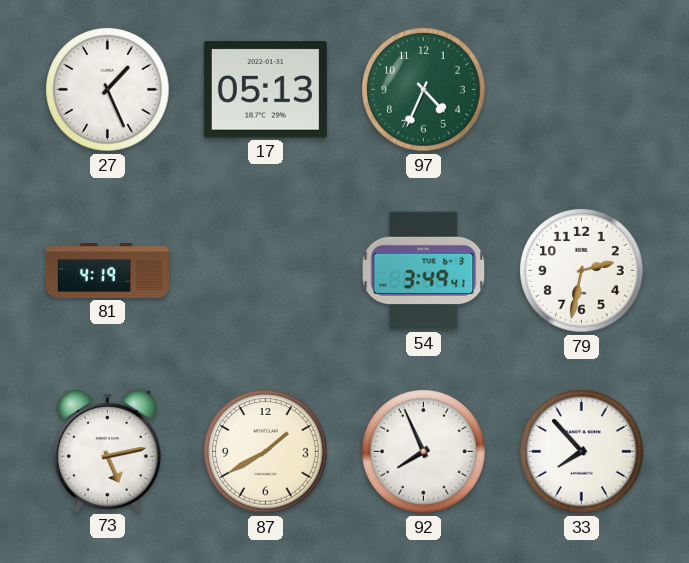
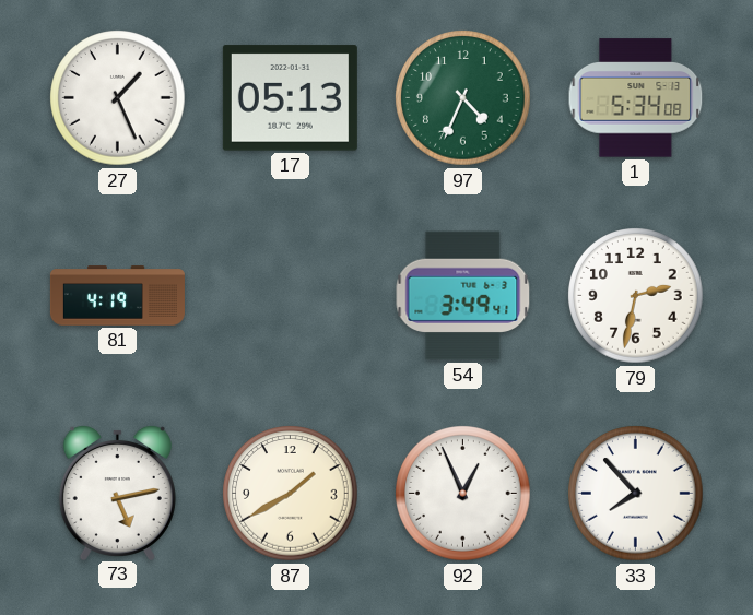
1: none -> 5:34
92: 7:56 -> 12:56
